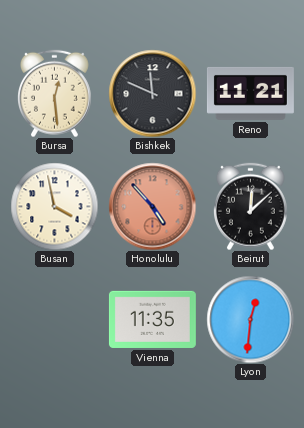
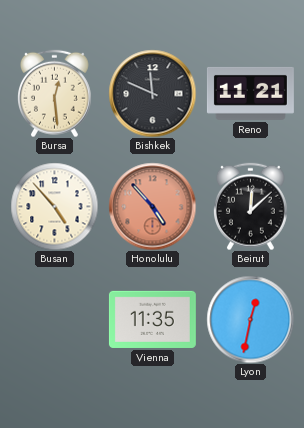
Busan: 3:58 -> 4:53
Lyon: 12:31 -> 12:32
